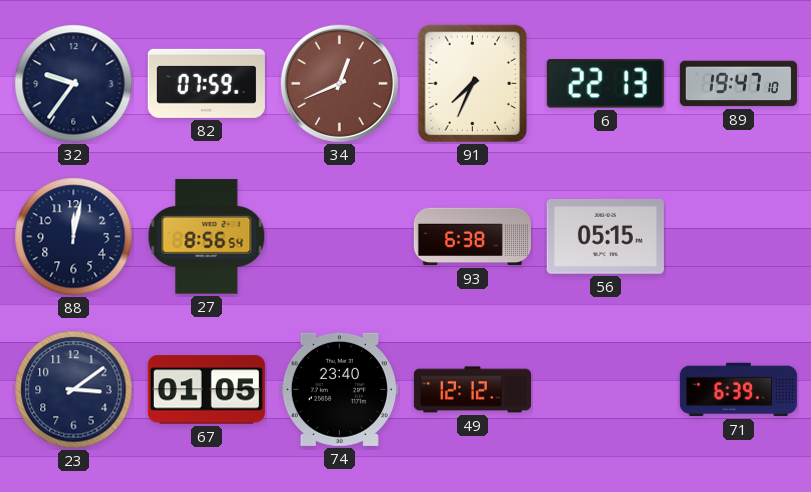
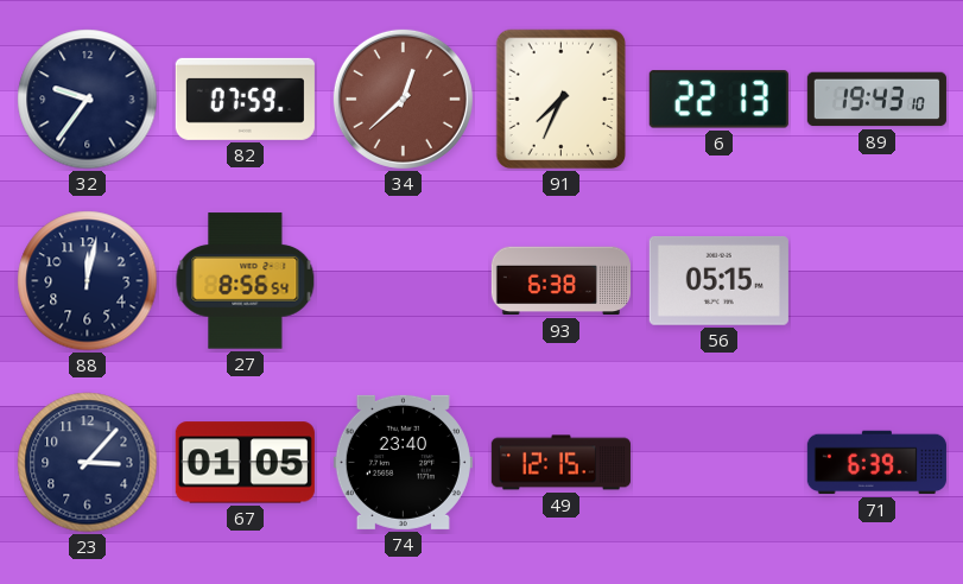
34: 12:41 -> 12:38
89: 19:47 -> 19:43
23: 3:09 -> 3:07
49: 12:12 -> 12:15
